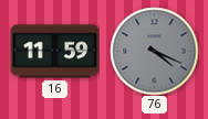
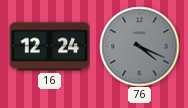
16: 11:59 -> 12:24
